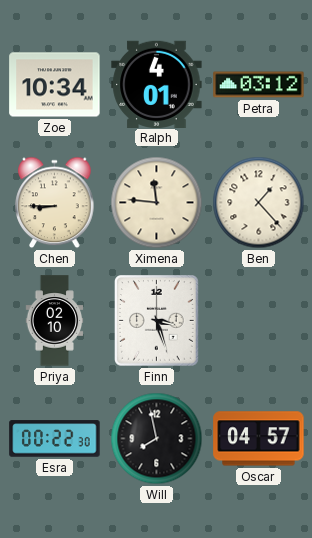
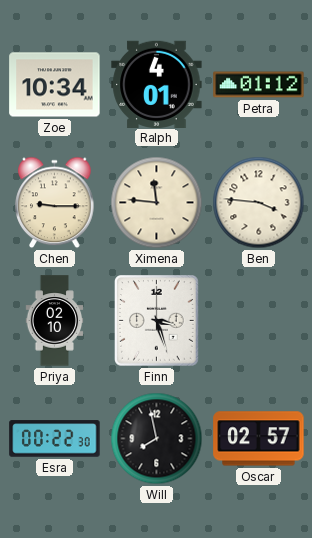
Petra: 03:12 -> 01:12
Chen: 8:45 -> 9:15
Ben: 1:23 -> 3:46
Oscar: 04:57 -> 02:57
